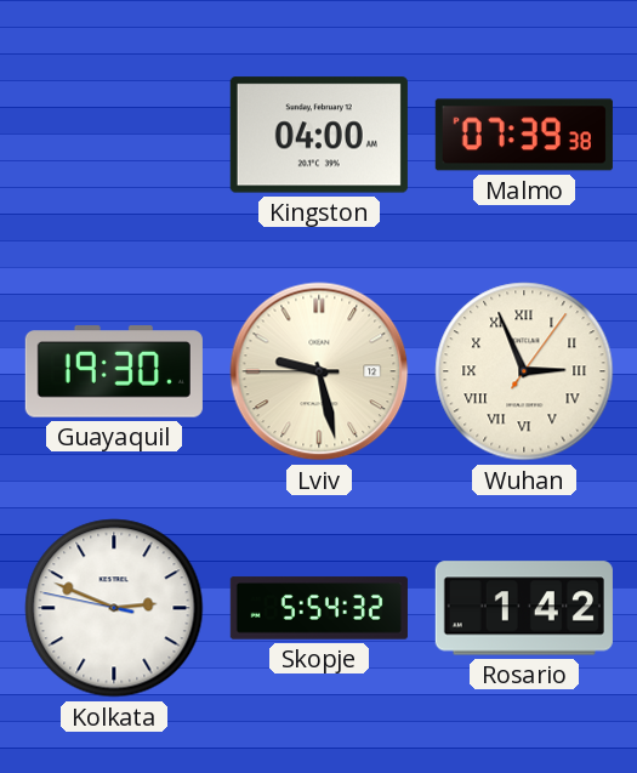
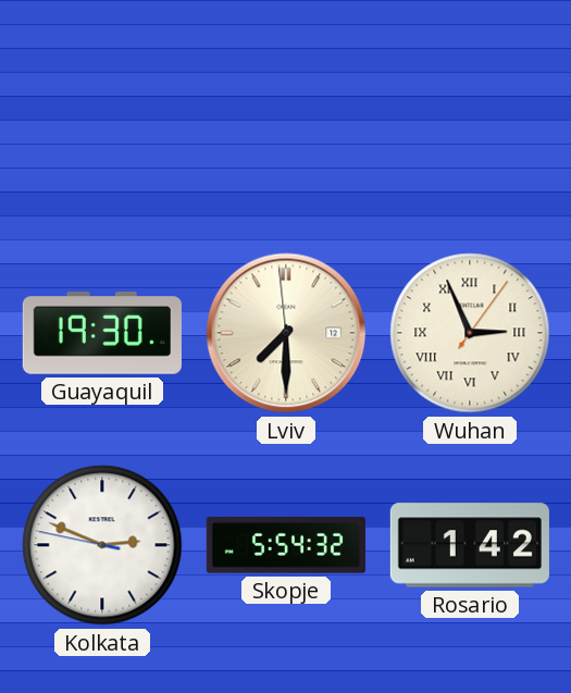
Kingston: 04:00 -> none
Malmo: 07:39 -> none
Lviv: 9:27 -> 7:29
